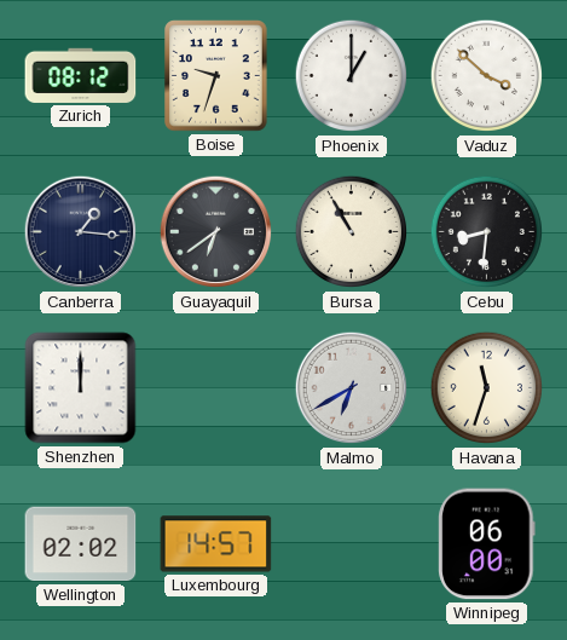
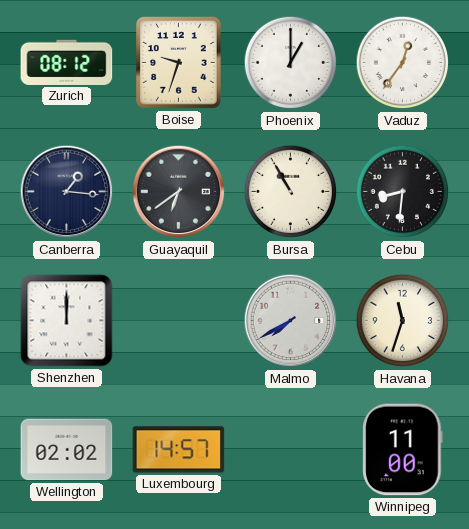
Vaduz: 3:52 -> 12:36
Malmo: 6:40 -> 7:40
Winnipeg: 06:00 -> 11:00
